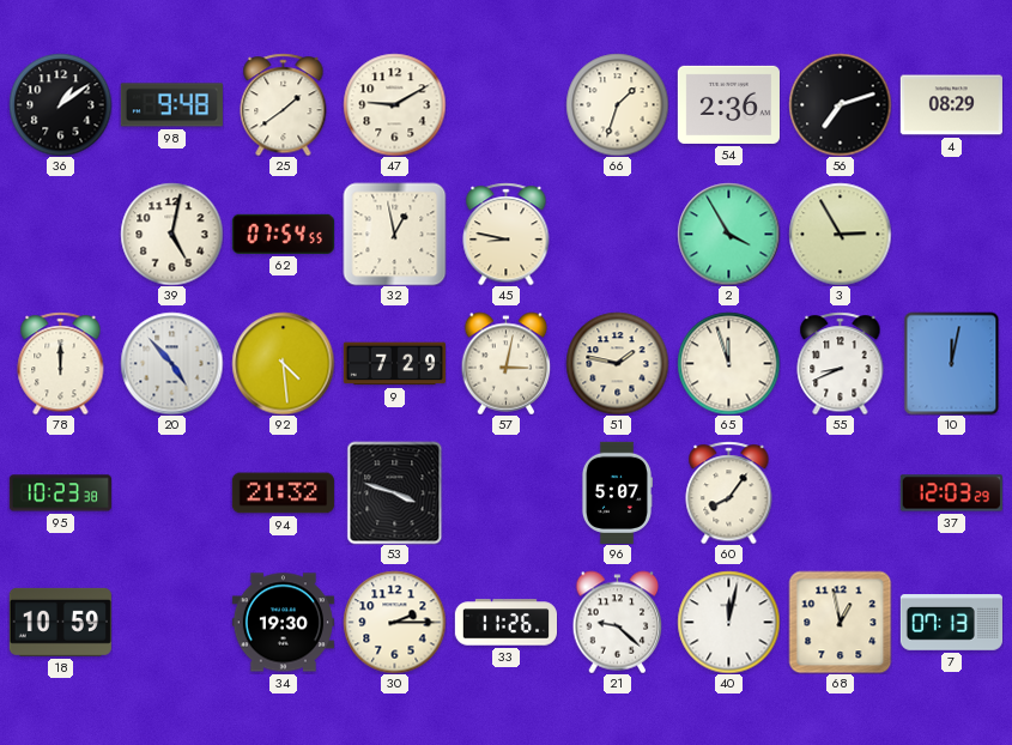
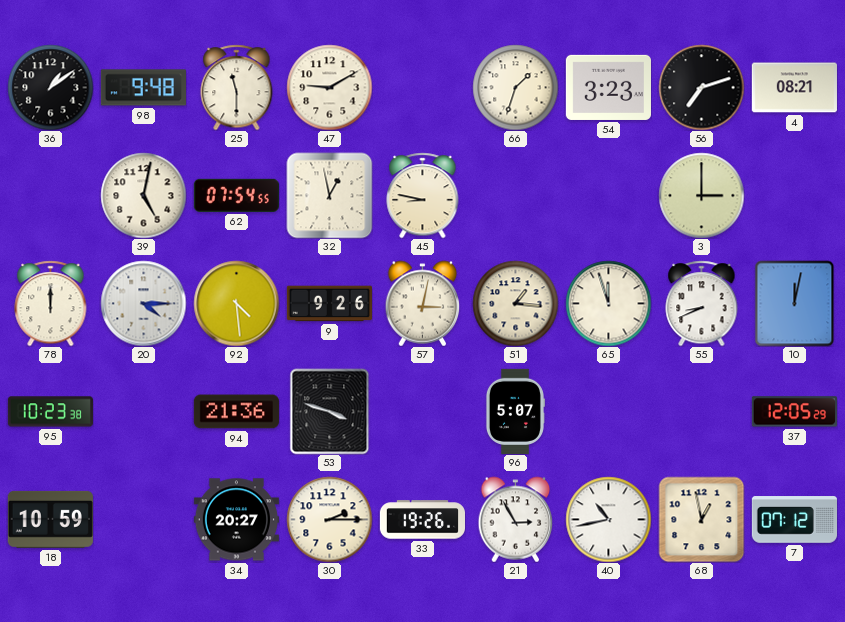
25: 1:39 -> 11:30
54: 2:36 -> 3:23
4: 08:29 -> 08:21
2: 3:55 -> none
3: 2:55 -> 3:00
20: 4:53 -> 4:15
9: 7:29 -> 9:26
51: 1:47 -> 1:16
94: 21:32 -> 21:36
60: 8:06 -> none
37: 12:03 -> 12:05
34: 19:30 -> 20:27
33: 11:26 -> 19:26
21: 9:22 -> 2:55
40: 12:02 -> 10:43
7: 07:13 -> 07:12
